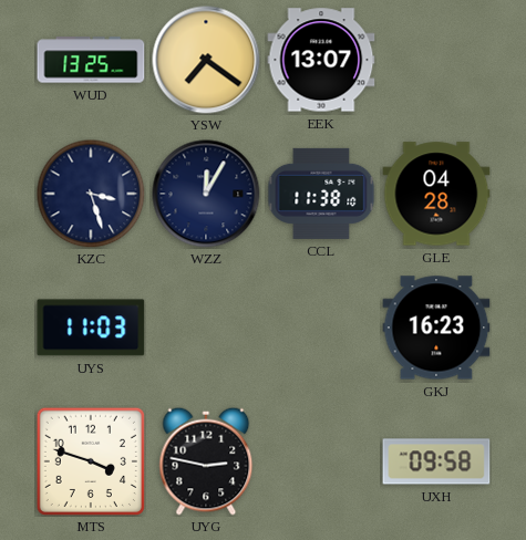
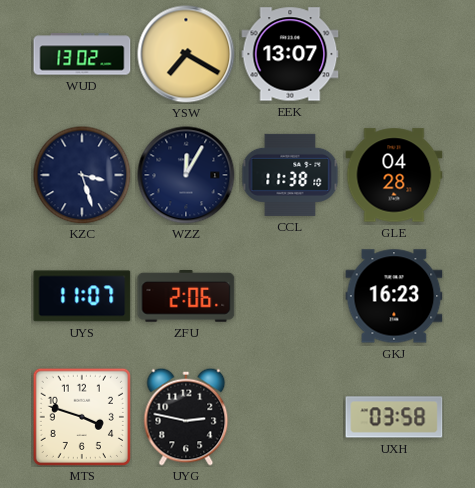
WUD: 13:25 -> 13:02
YSW: 7:21 -> 7:20
UYS: 11:03 -> 11:07
ZFU: none -> 2:06
UXH: 09:58 -> 03:58
